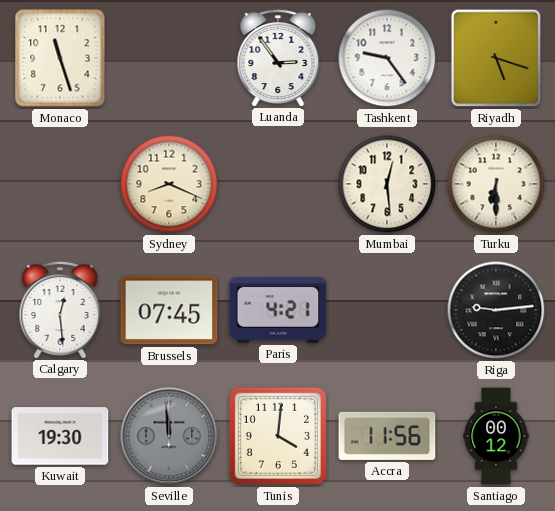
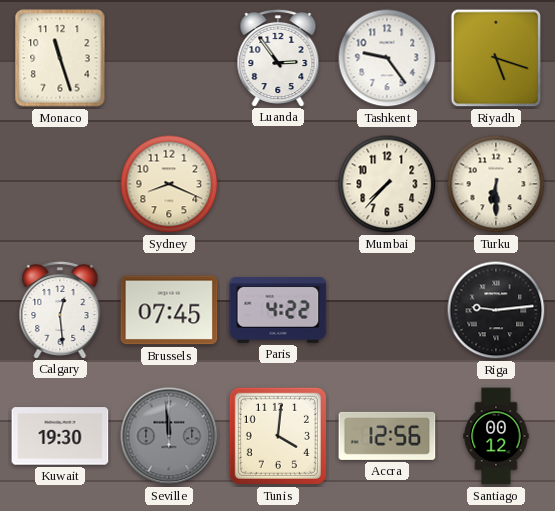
Mumbai: 12:29 -> 7:37
Paris: 4:21 -> 4:22
Accra: 11:56 -> 12:56
